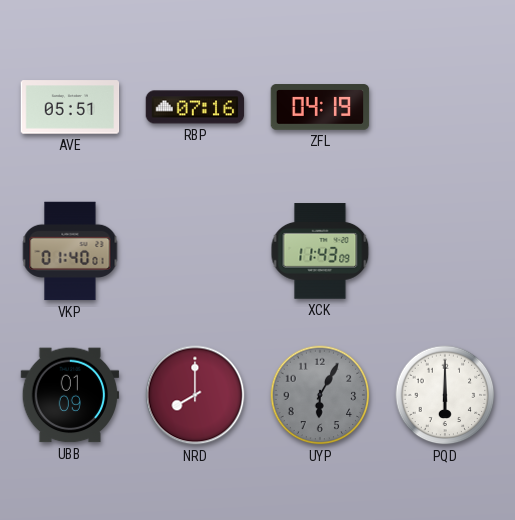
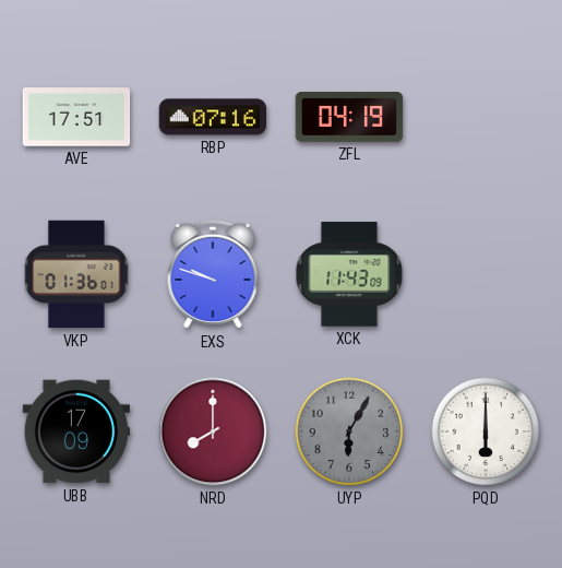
AVE: 05:51 -> 17:51
VKP: 01:40 -> 01:36
EXS: none -> 9:48
UBB: 01:09 -> 17:09
